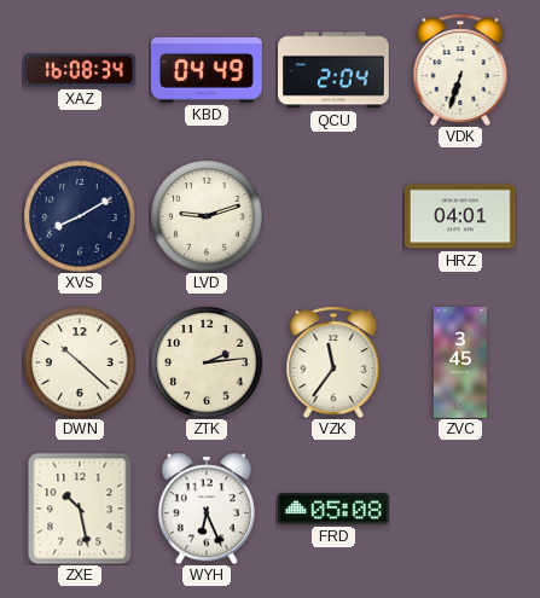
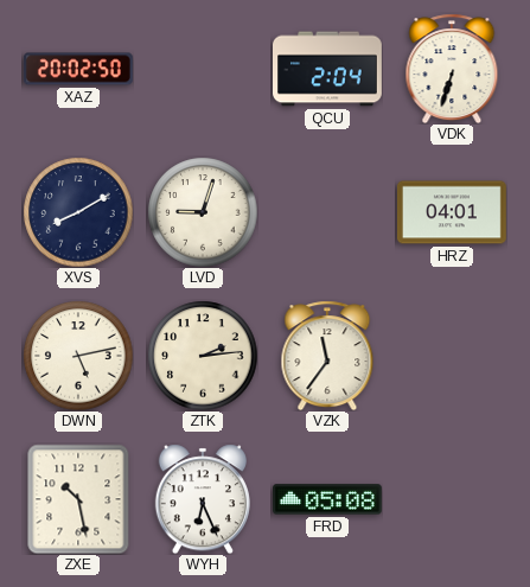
XAZ: 16:08 -> 20:02
KBD: 04:49 -> none
LVD: 9:12 -> 9:03
DWN: 10:22 -> 5:13
ZVC: 3:45 -> none
